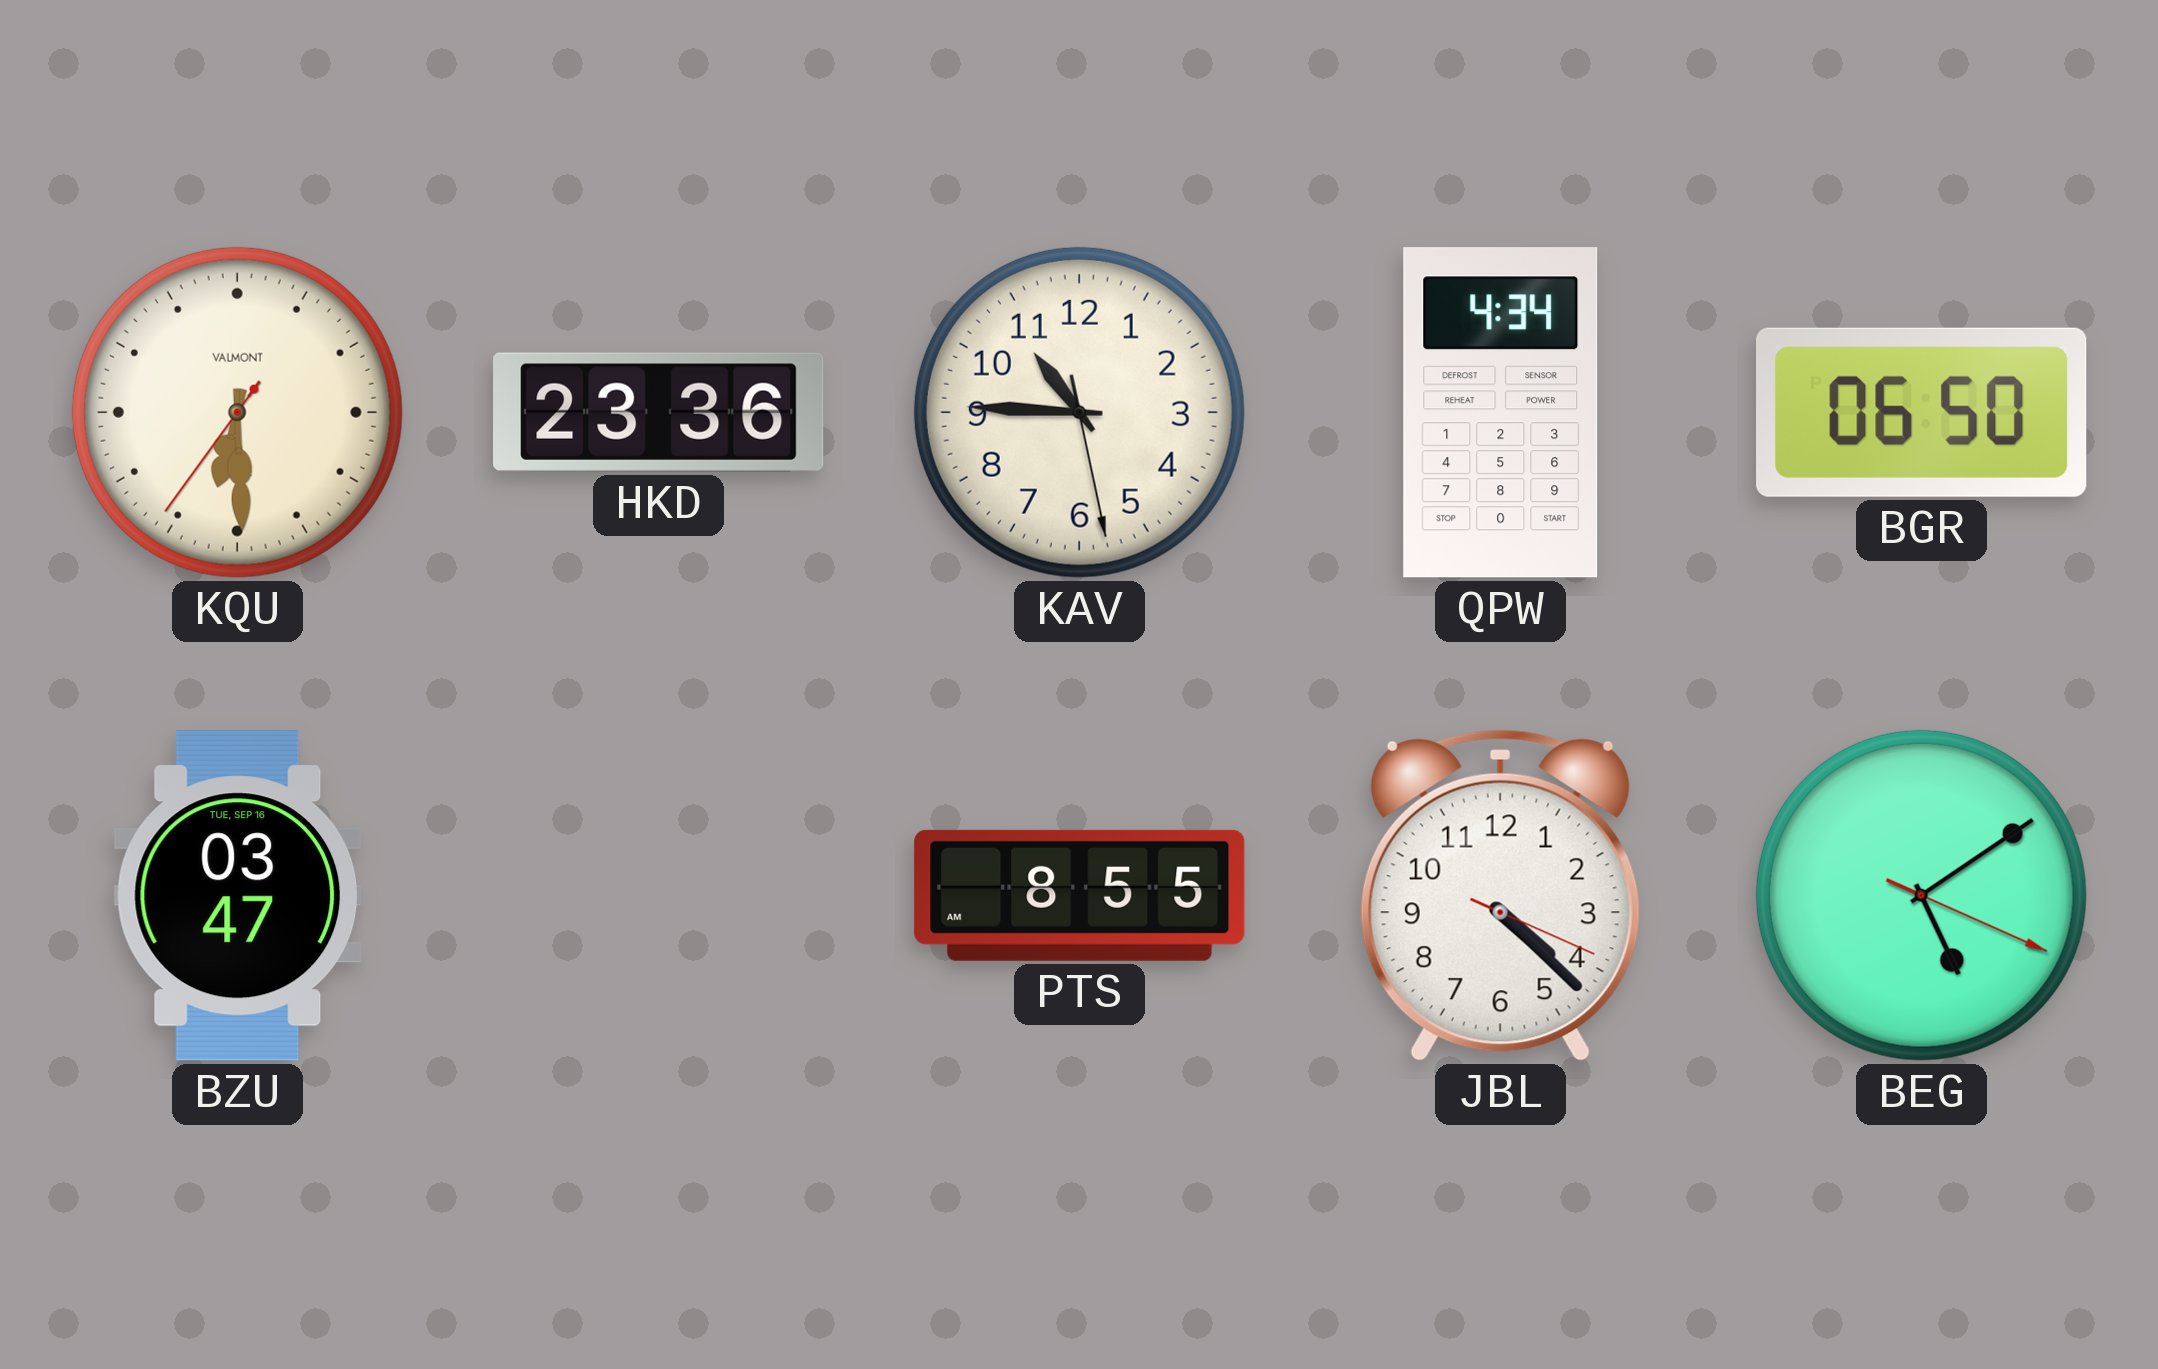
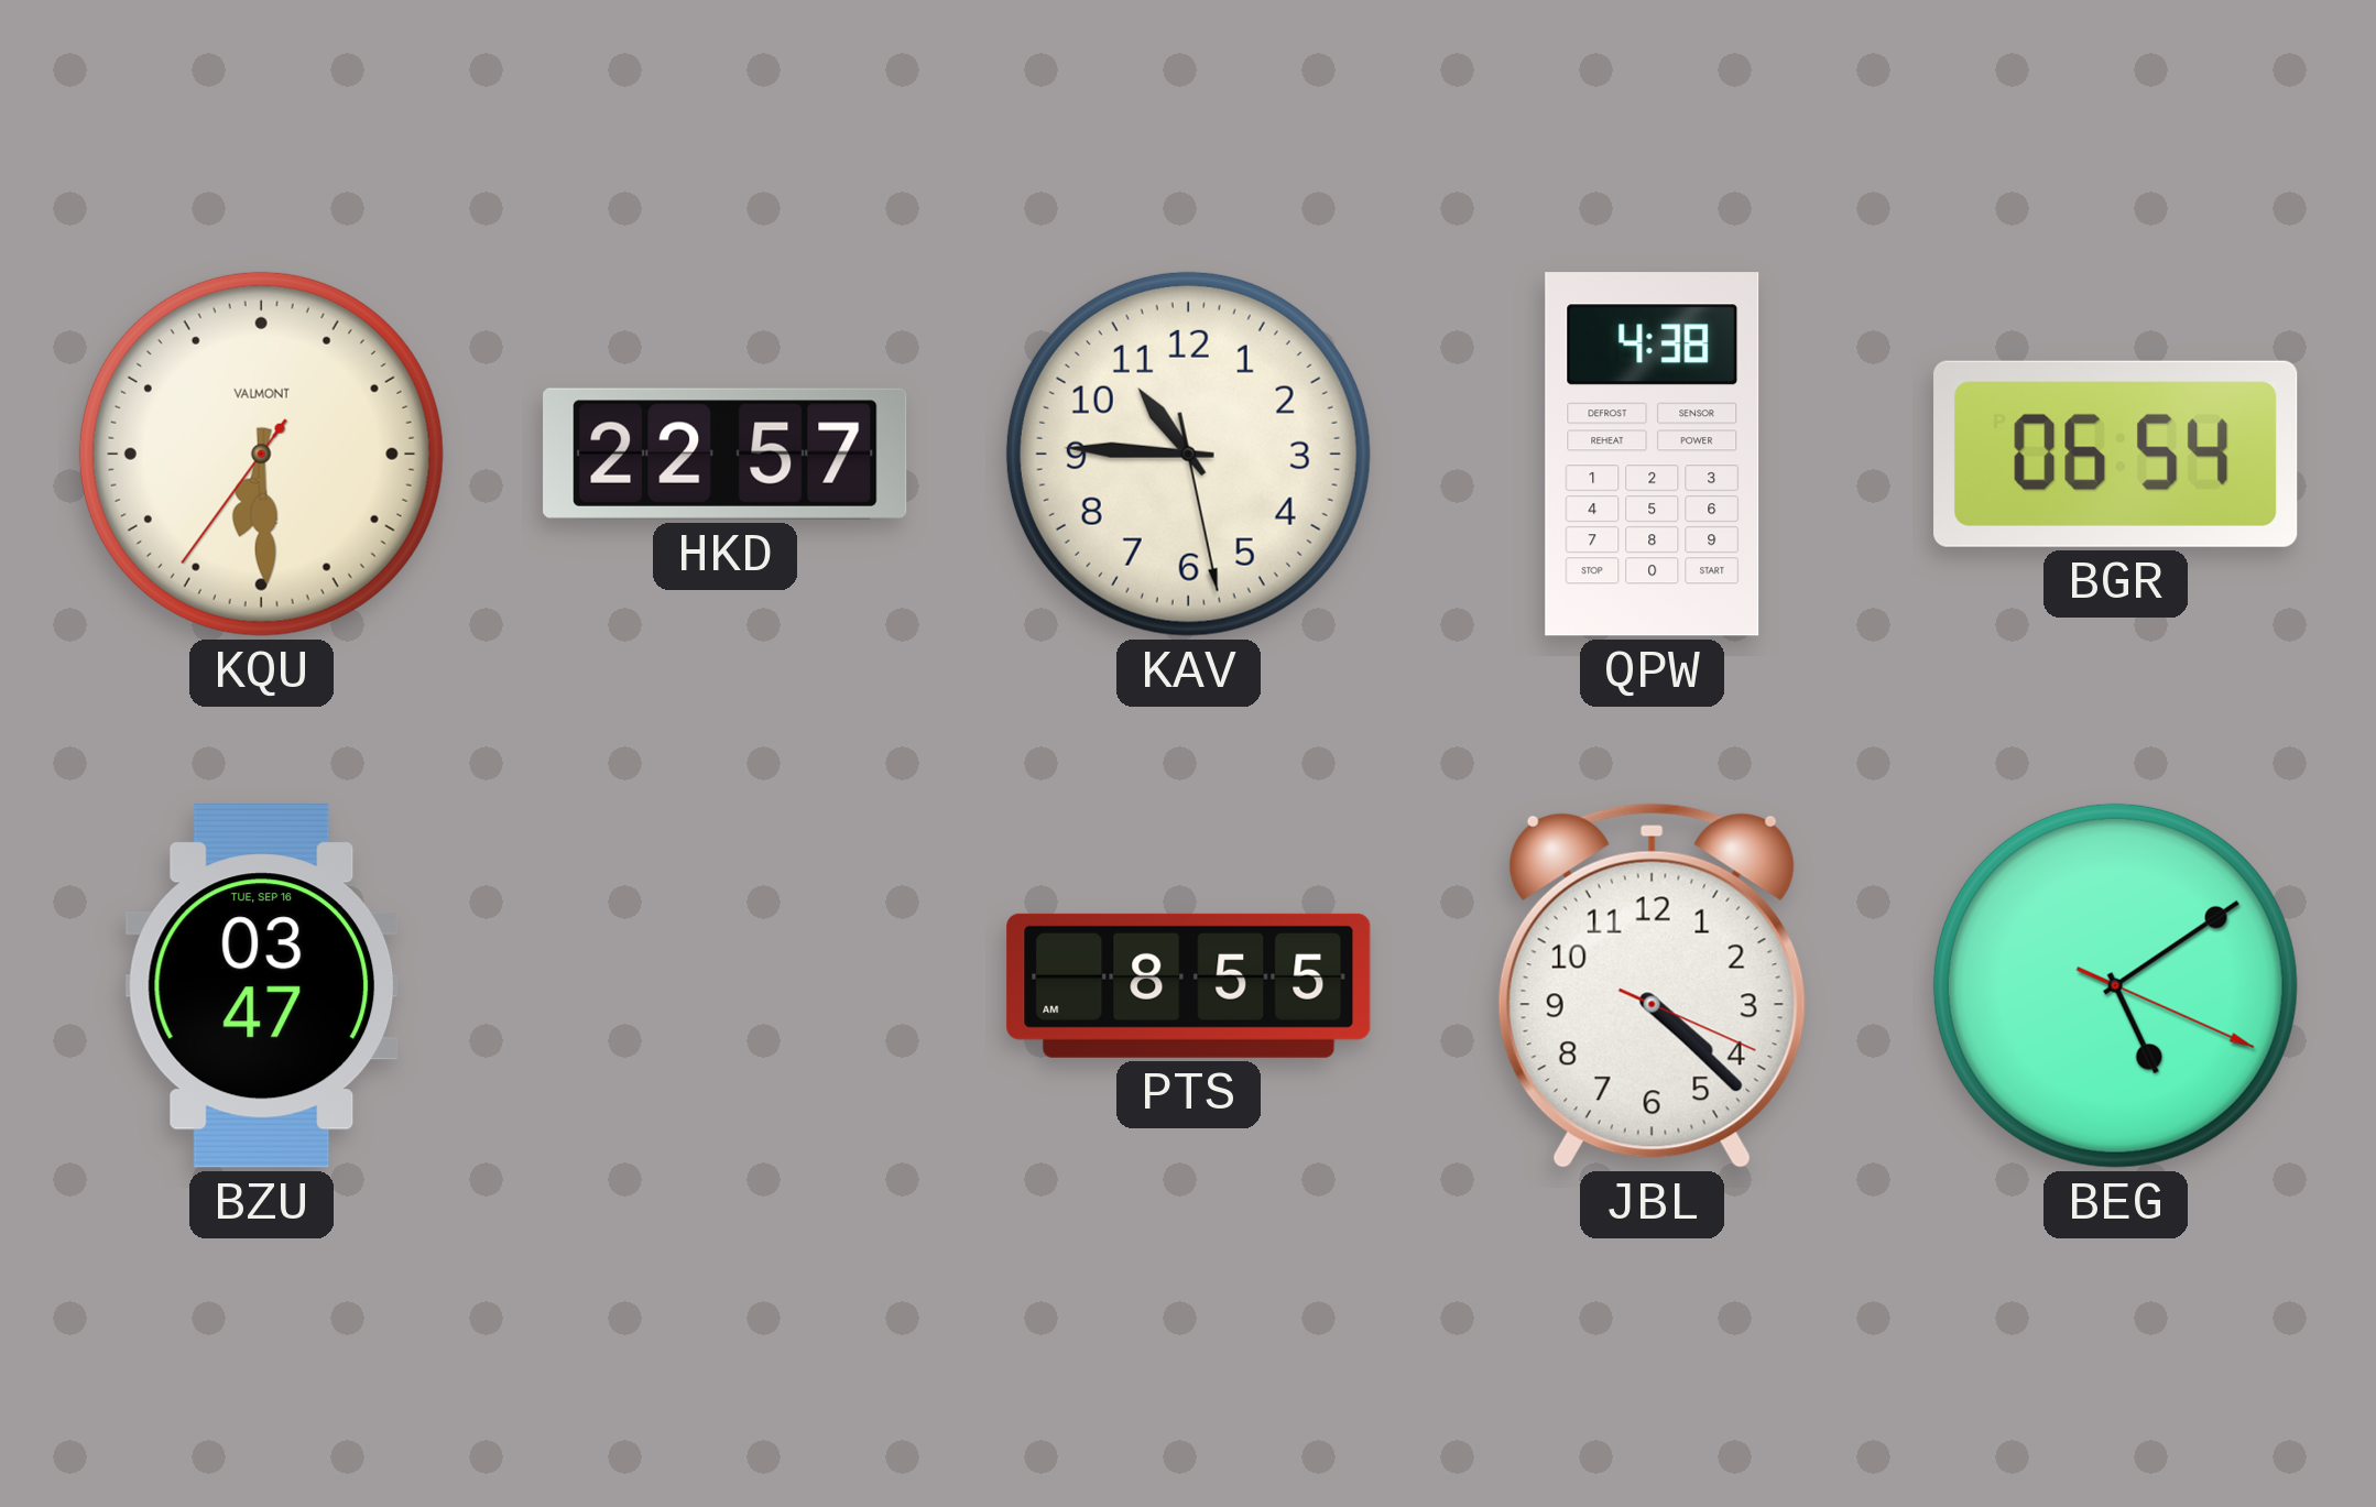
HKD: 23:36 -> 22:57
QPW: 4:34 -> 4:38
BGR: 06:50 -> 06:54
